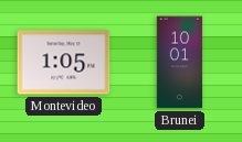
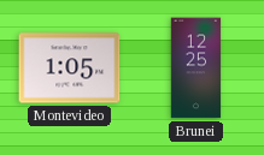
Brunei: 10:01 -> 12:25
